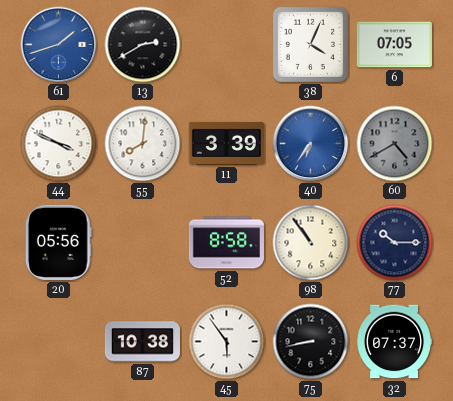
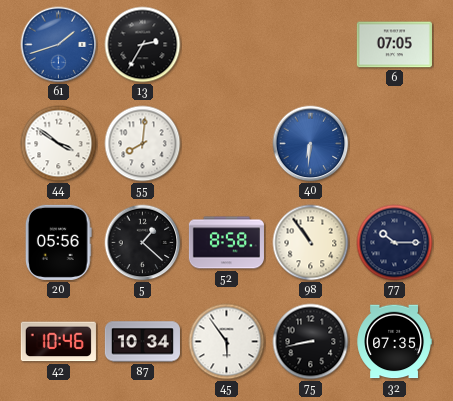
13: 2:40 -> 2:35
38: 4:04 -> none
44: 3:49 -> 3:51
11: 3:39 -> none
40: 6:36 -> 6:31
60: 4:40 -> none
5: none -> 1:22
42: none -> 10:46
87: 10:38 -> 10:34
32: 07:37 -> 07:35
